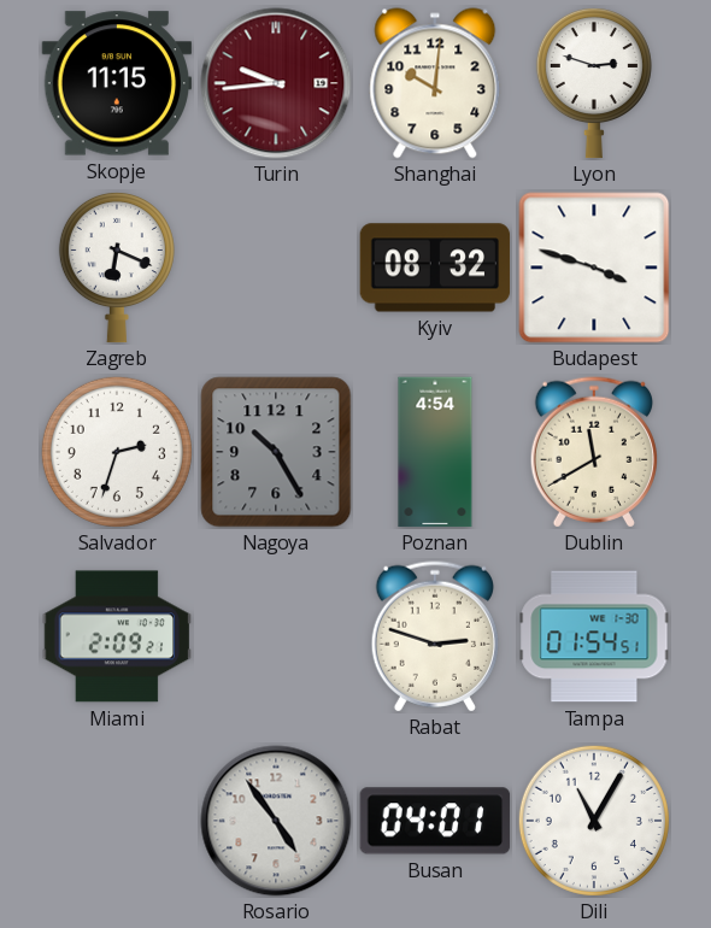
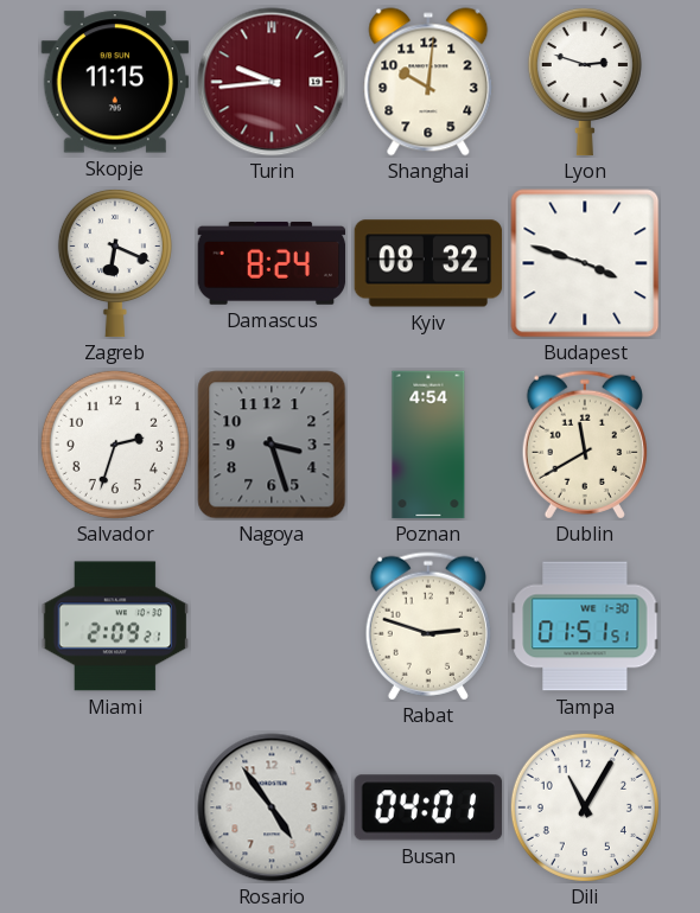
Damascus: none -> 8:24
Nagoya: 10:25 -> 3:27
Tampa: 01:54 -> 01:51
